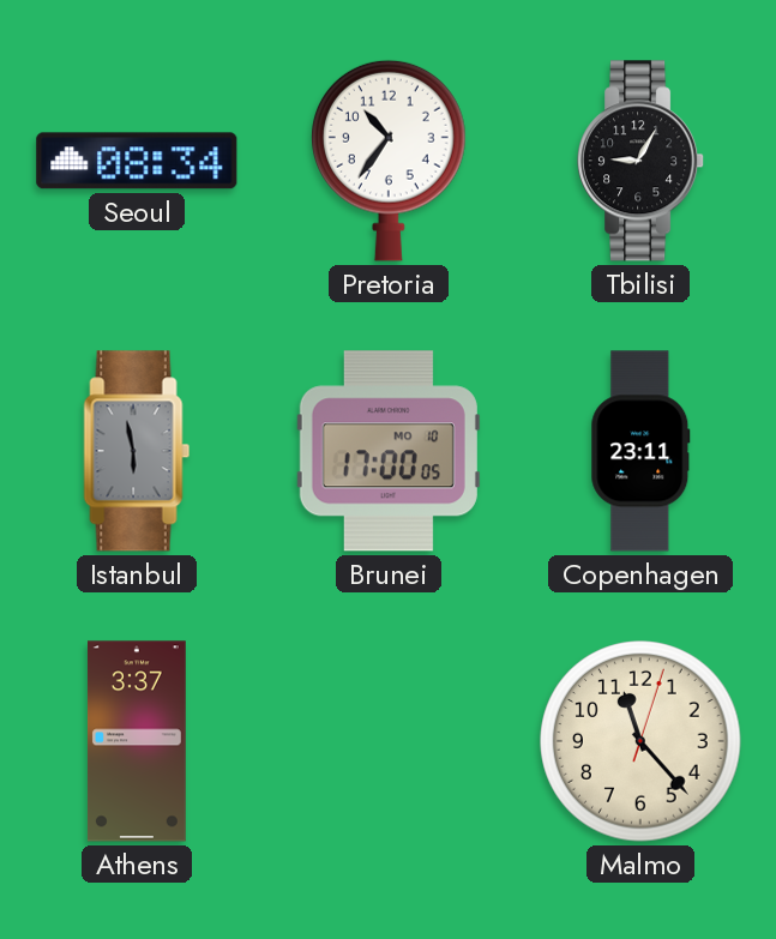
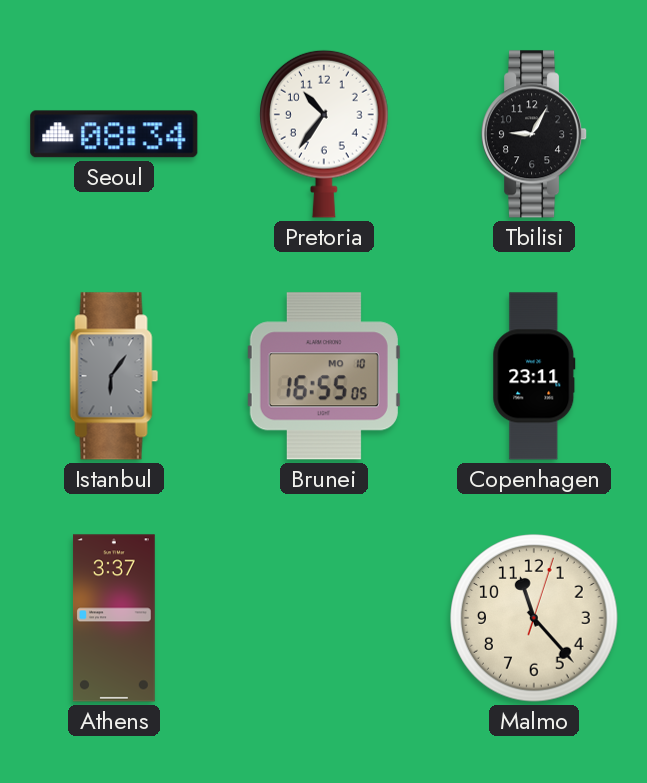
Istanbul: 5:58 -> 6:06
Brunei: 17:00 -> 16:55
